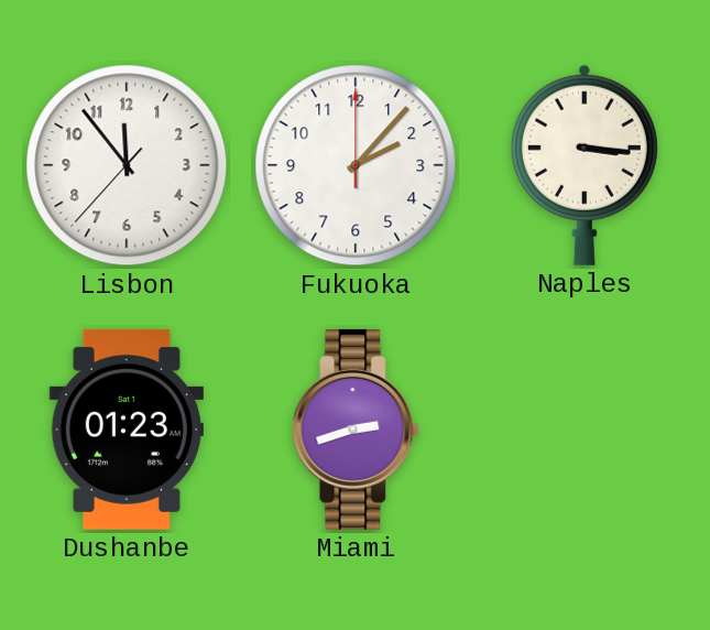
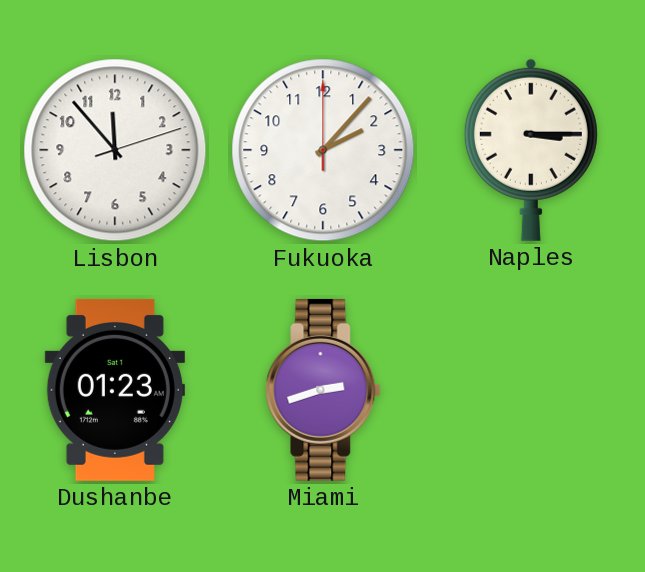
Lisbon: 11:53:37 -> 11:53:12
Naples: 3:16 -> 3:15
